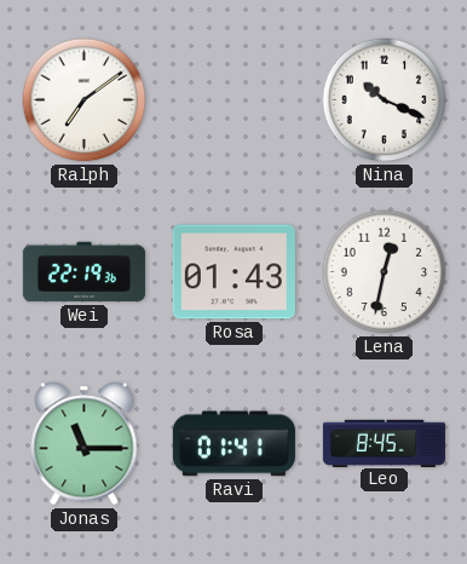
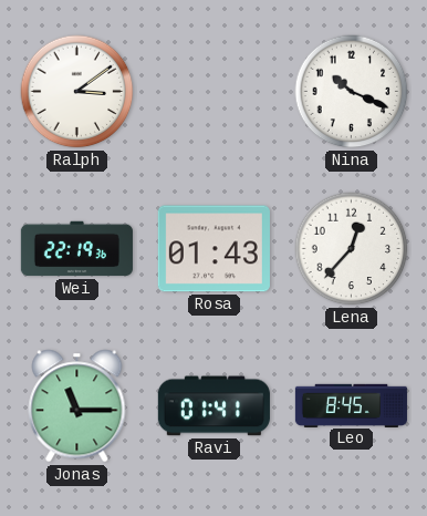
Ralph: 7:09 -> 3:09
Lena: 12:32 -> 12:37
